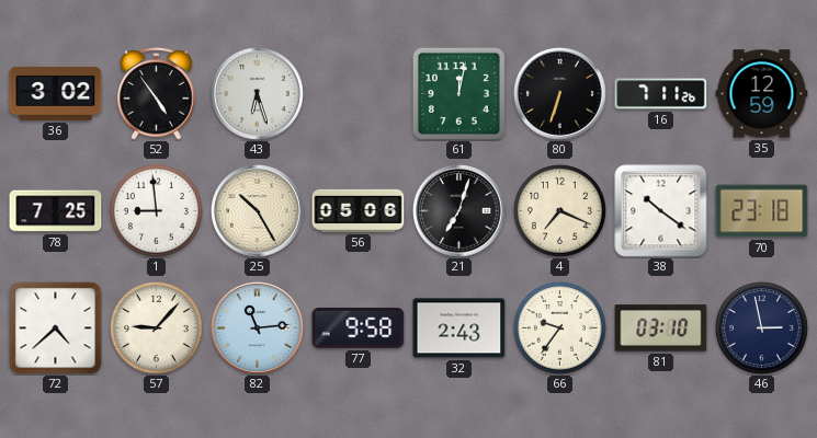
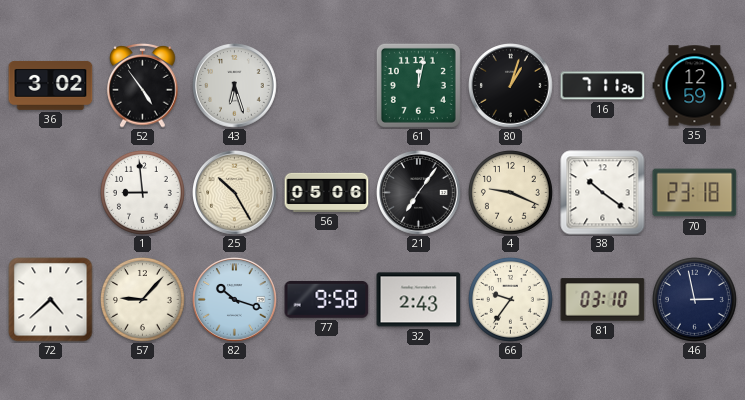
80: 6:33 -> 1:03
78: 7:25 -> none
21: 7:03 -> 7:06
4: 7:19 -> 9:19
82: 11:14 -> 10:18
